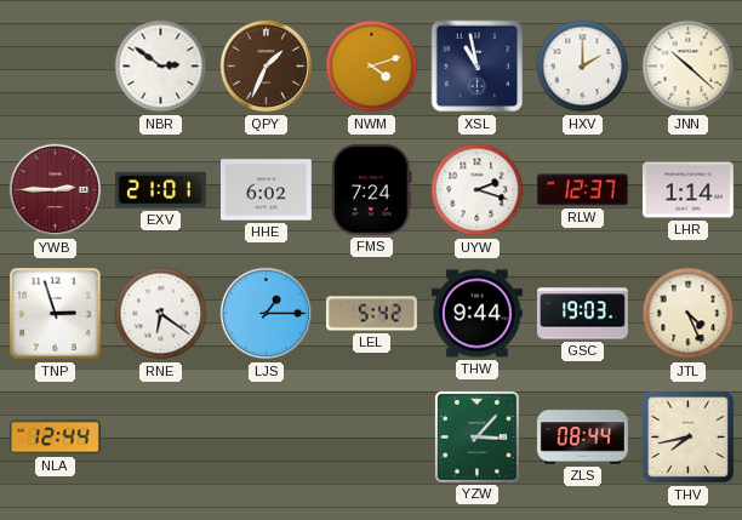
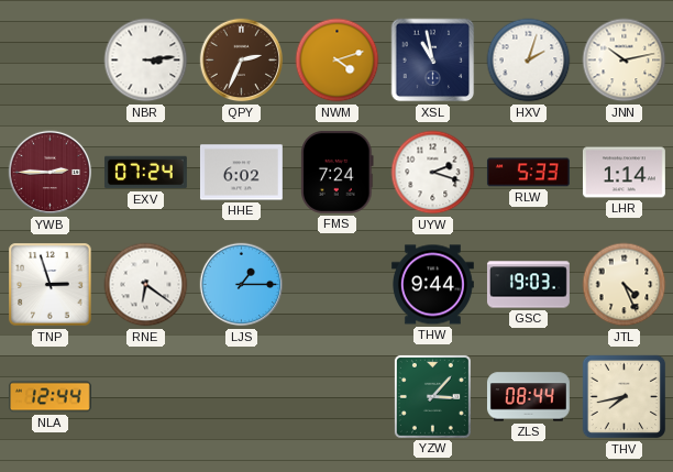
NBR: 2:51 -> 3:14
QPY: 1:34 -> 2:34
HXV: 2:00 -> 2:03
JNN: 10:22 -> 10:13
EXV: 21:01 -> 07:24
RLW: 12:37 -> 5:33
LEL: 5:42 -> none
